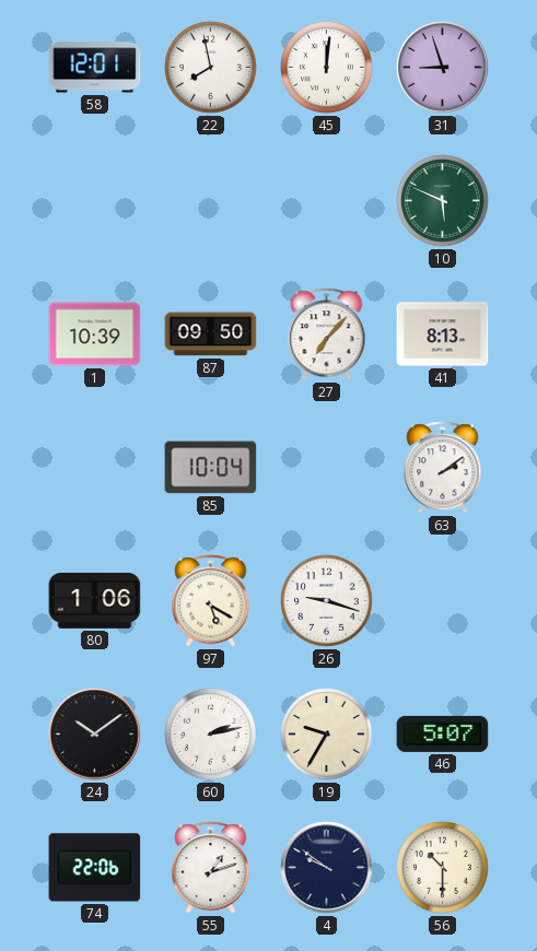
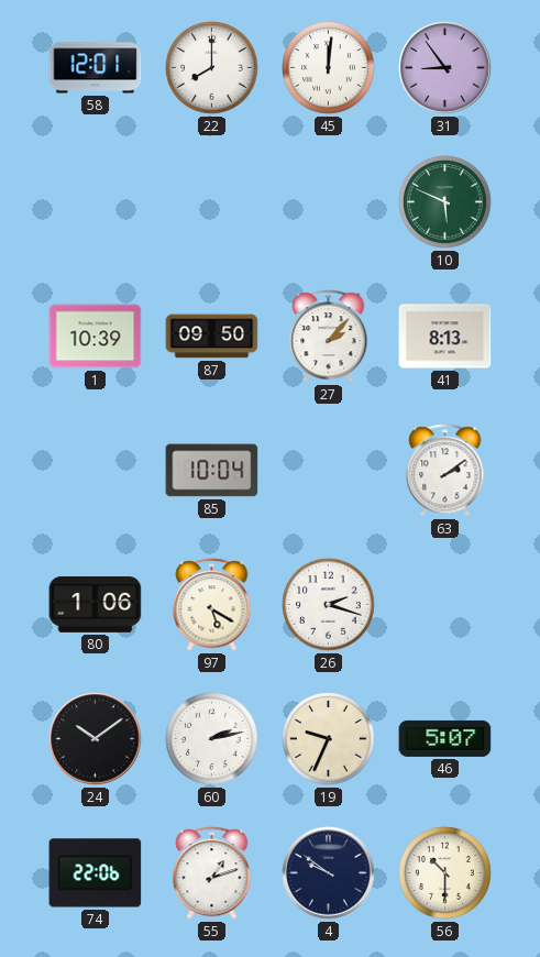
22: 7:58 -> 8:00
31: 8:57 -> 8:54
27: 7:07 -> 2:07
26: 9:18 -> 2:18
19: 9:35 -> 9:34
